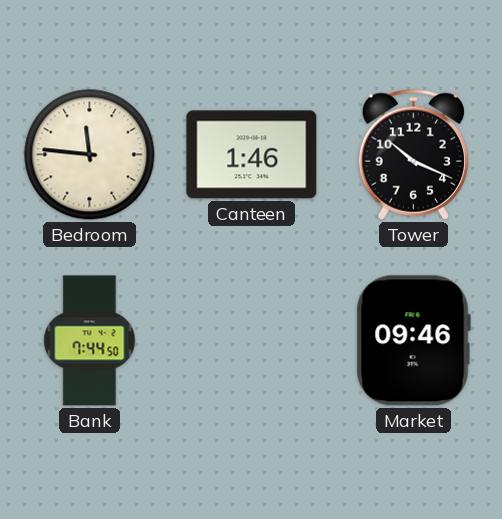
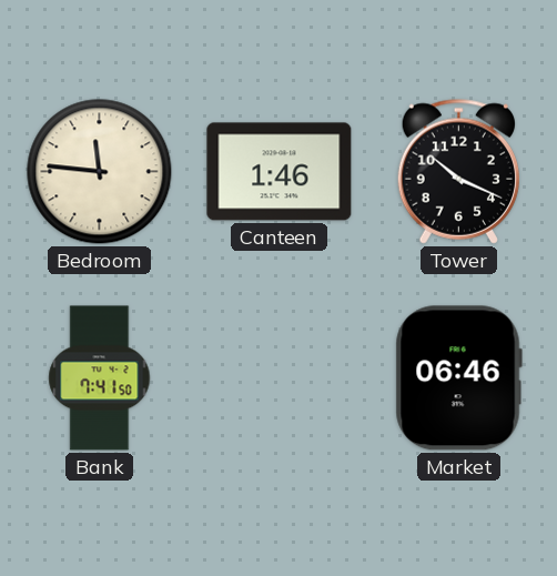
Bank: 7:44 -> 7:41
Market: 09:46 -> 06:46
